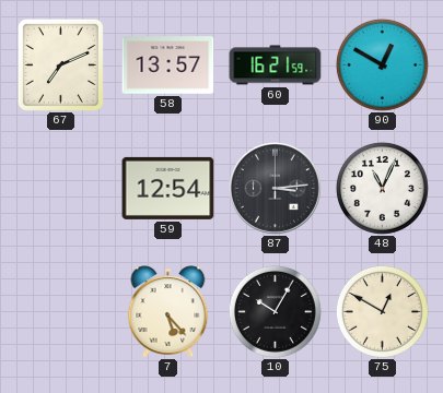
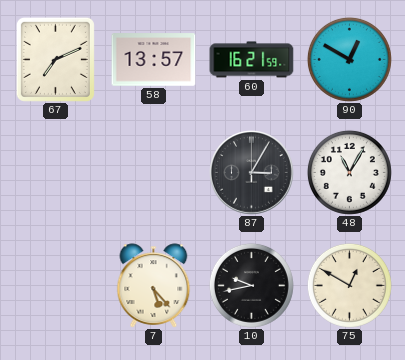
59: 12:54 -> none
87: 3:14 -> 3:05
48: 11:04 -> 11:05
10: 10:05 -> 9:43
